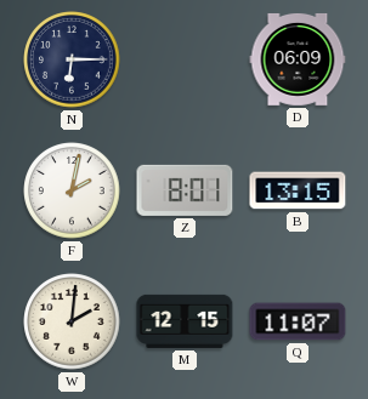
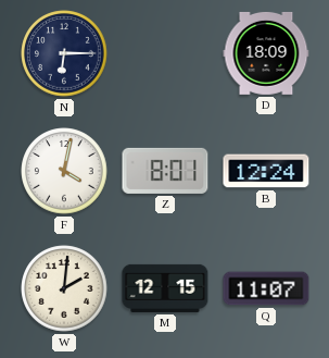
D: 06:09 -> 18:09
F: 2:02 -> 4:02
B: 13:15 -> 12:24
